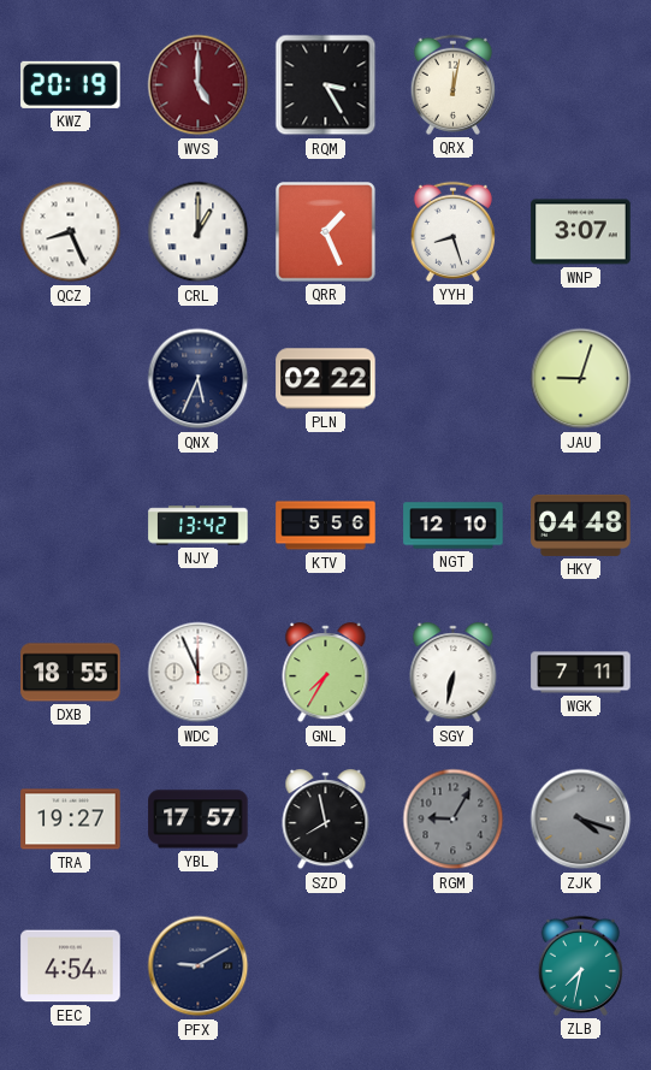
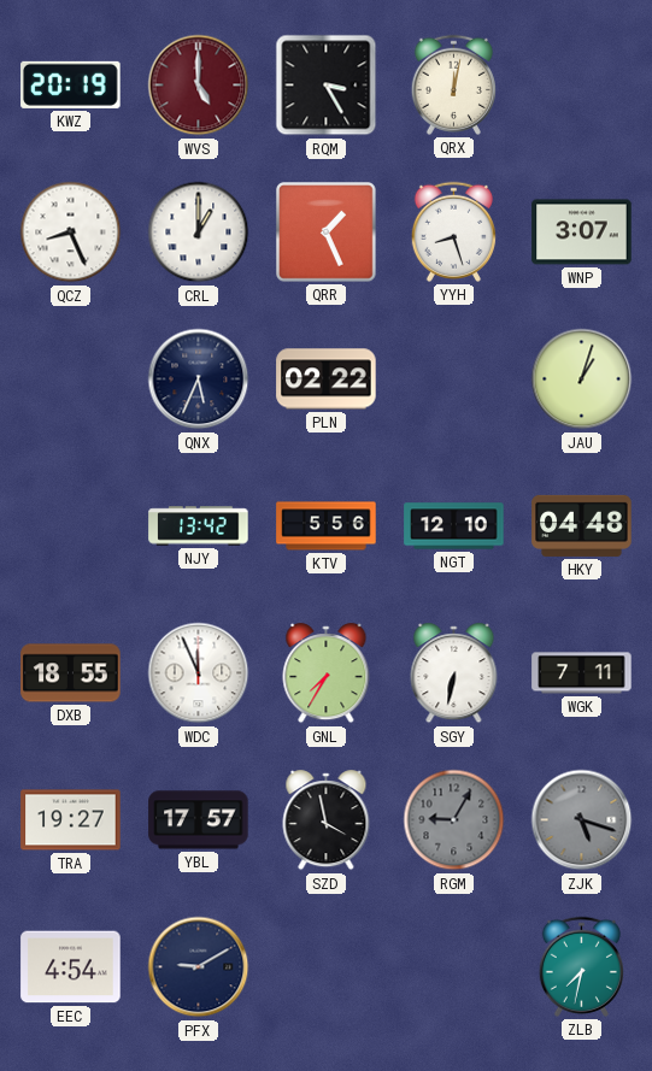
JAU: 9:03 -> 1:03
SZD: 7:58 -> 3:58
ZJK: 4:18 -> 5:18
